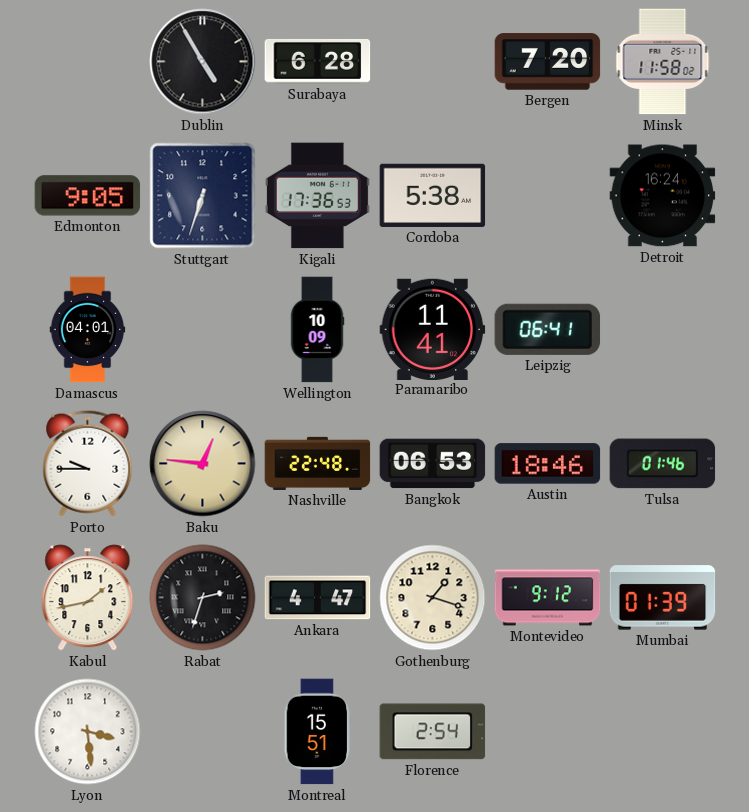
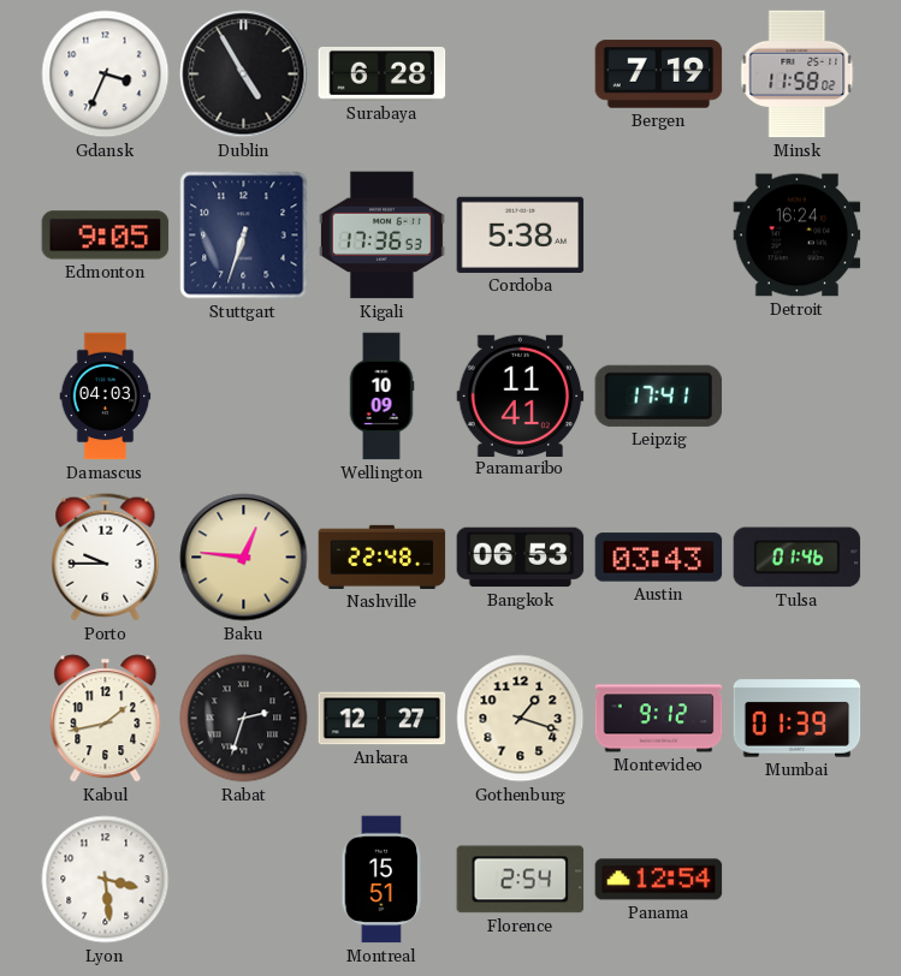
Gdansk: none -> 3:34
Bergen: 7:20 -> 7:19
Damascus: 04:01 -> 04:03
Leipzig: 06:41 -> 17:41
Austin: 18:46 -> 03:43
Ankara: 4:47 -> 12:27
Panama: none -> 12:54
